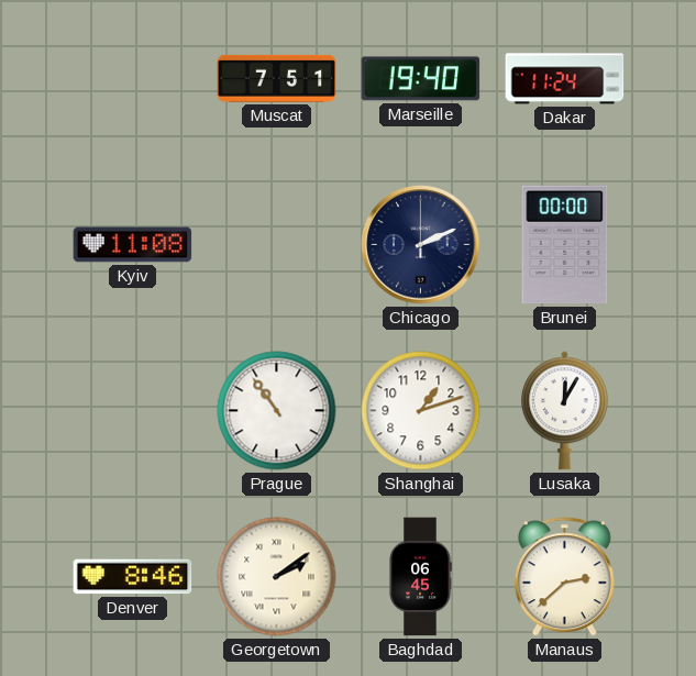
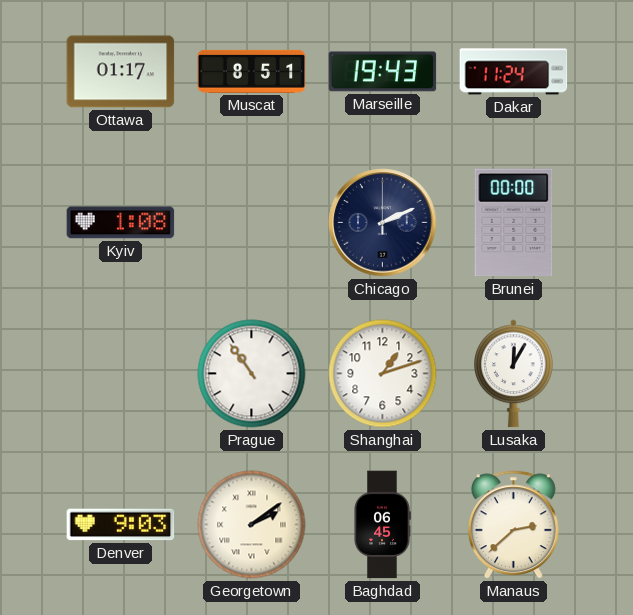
Ottawa: none -> 01:17
Muscat: 7:51 -> 8:51
Marseille: 19:40 -> 19:43
Kyiv: 11:08 -> 1:08
Denver: 8:46 -> 9:03
